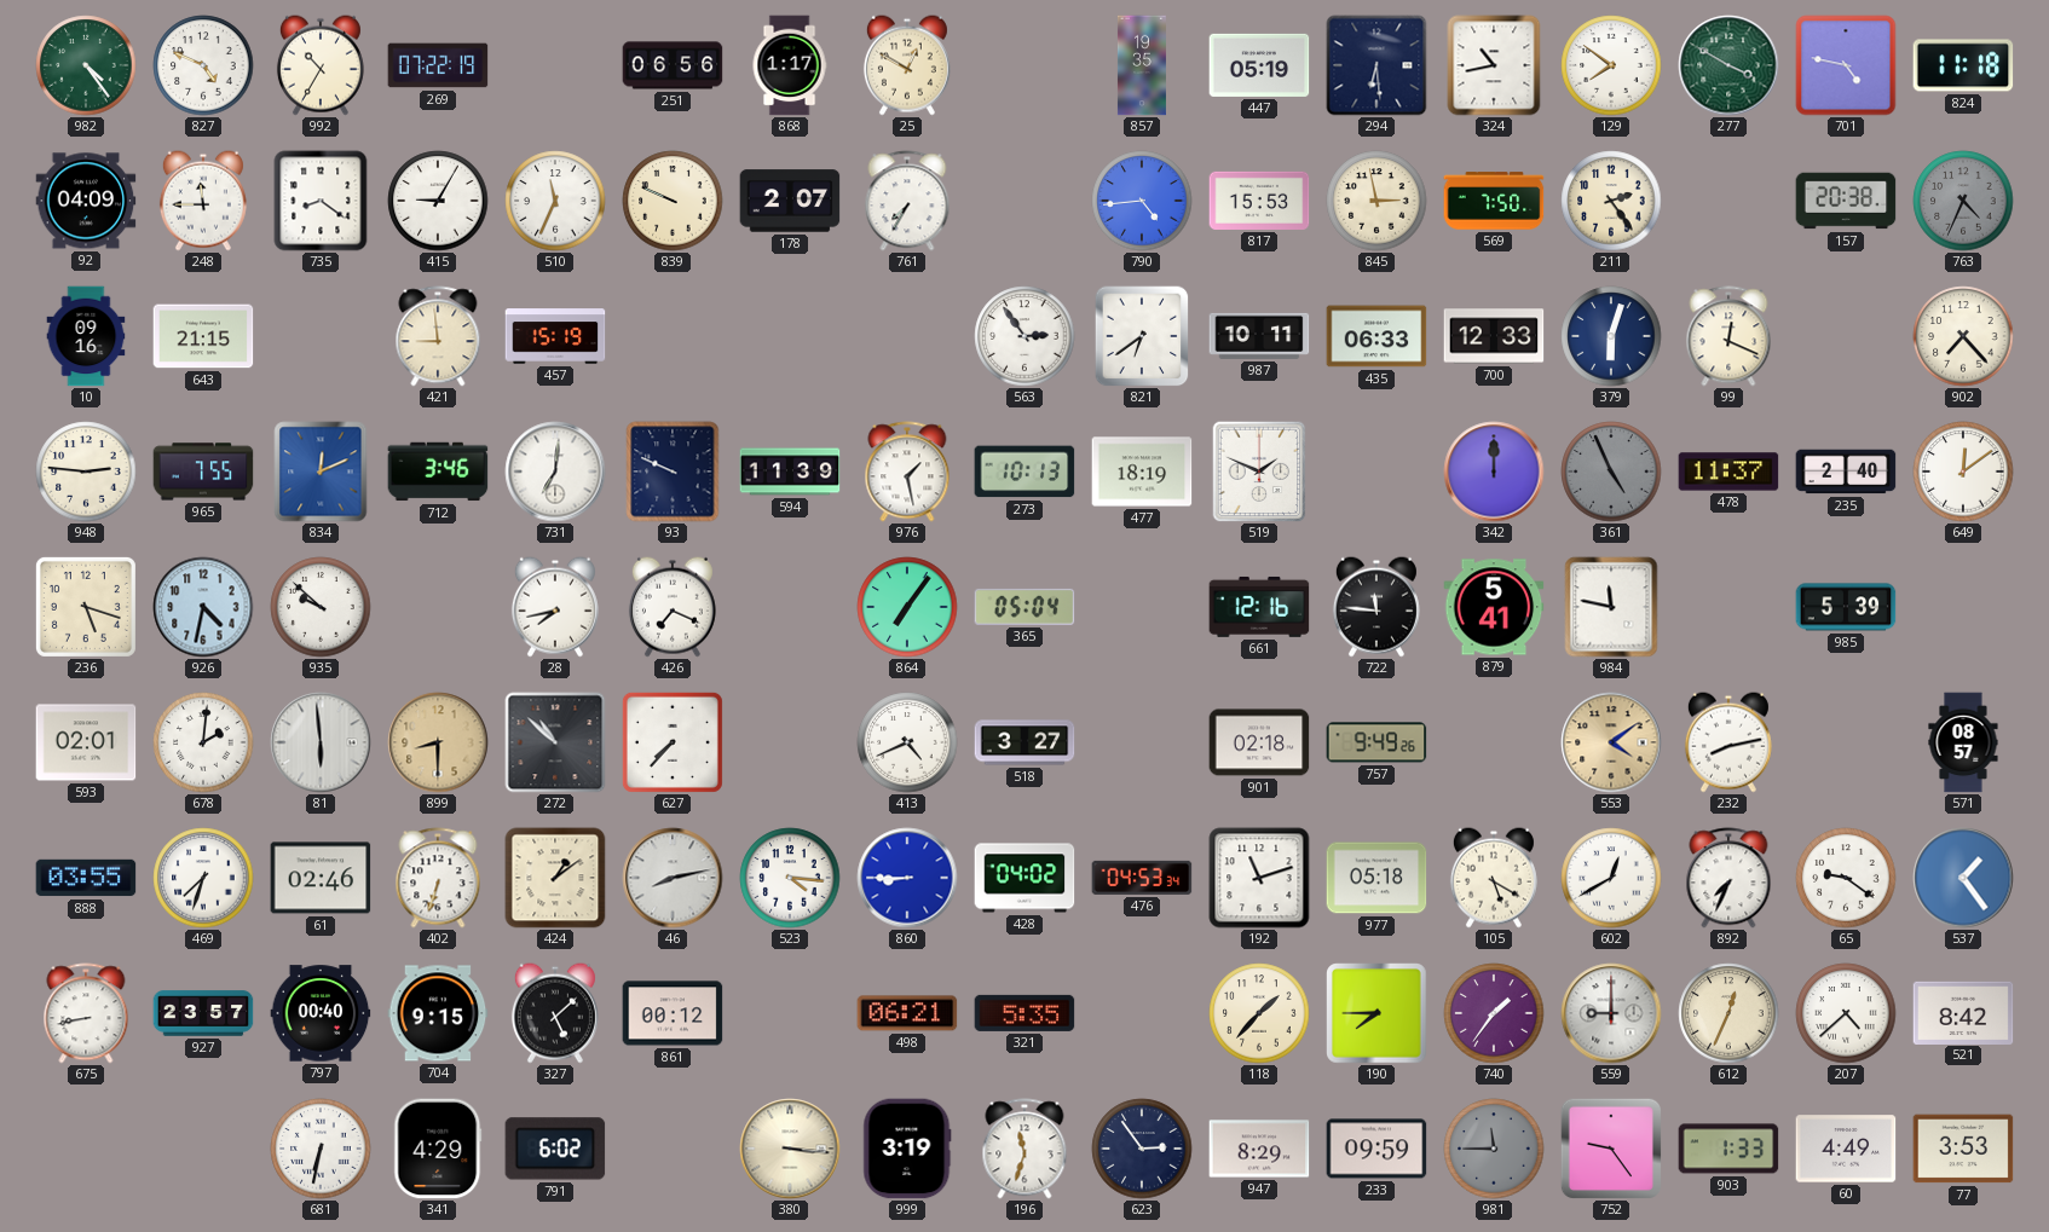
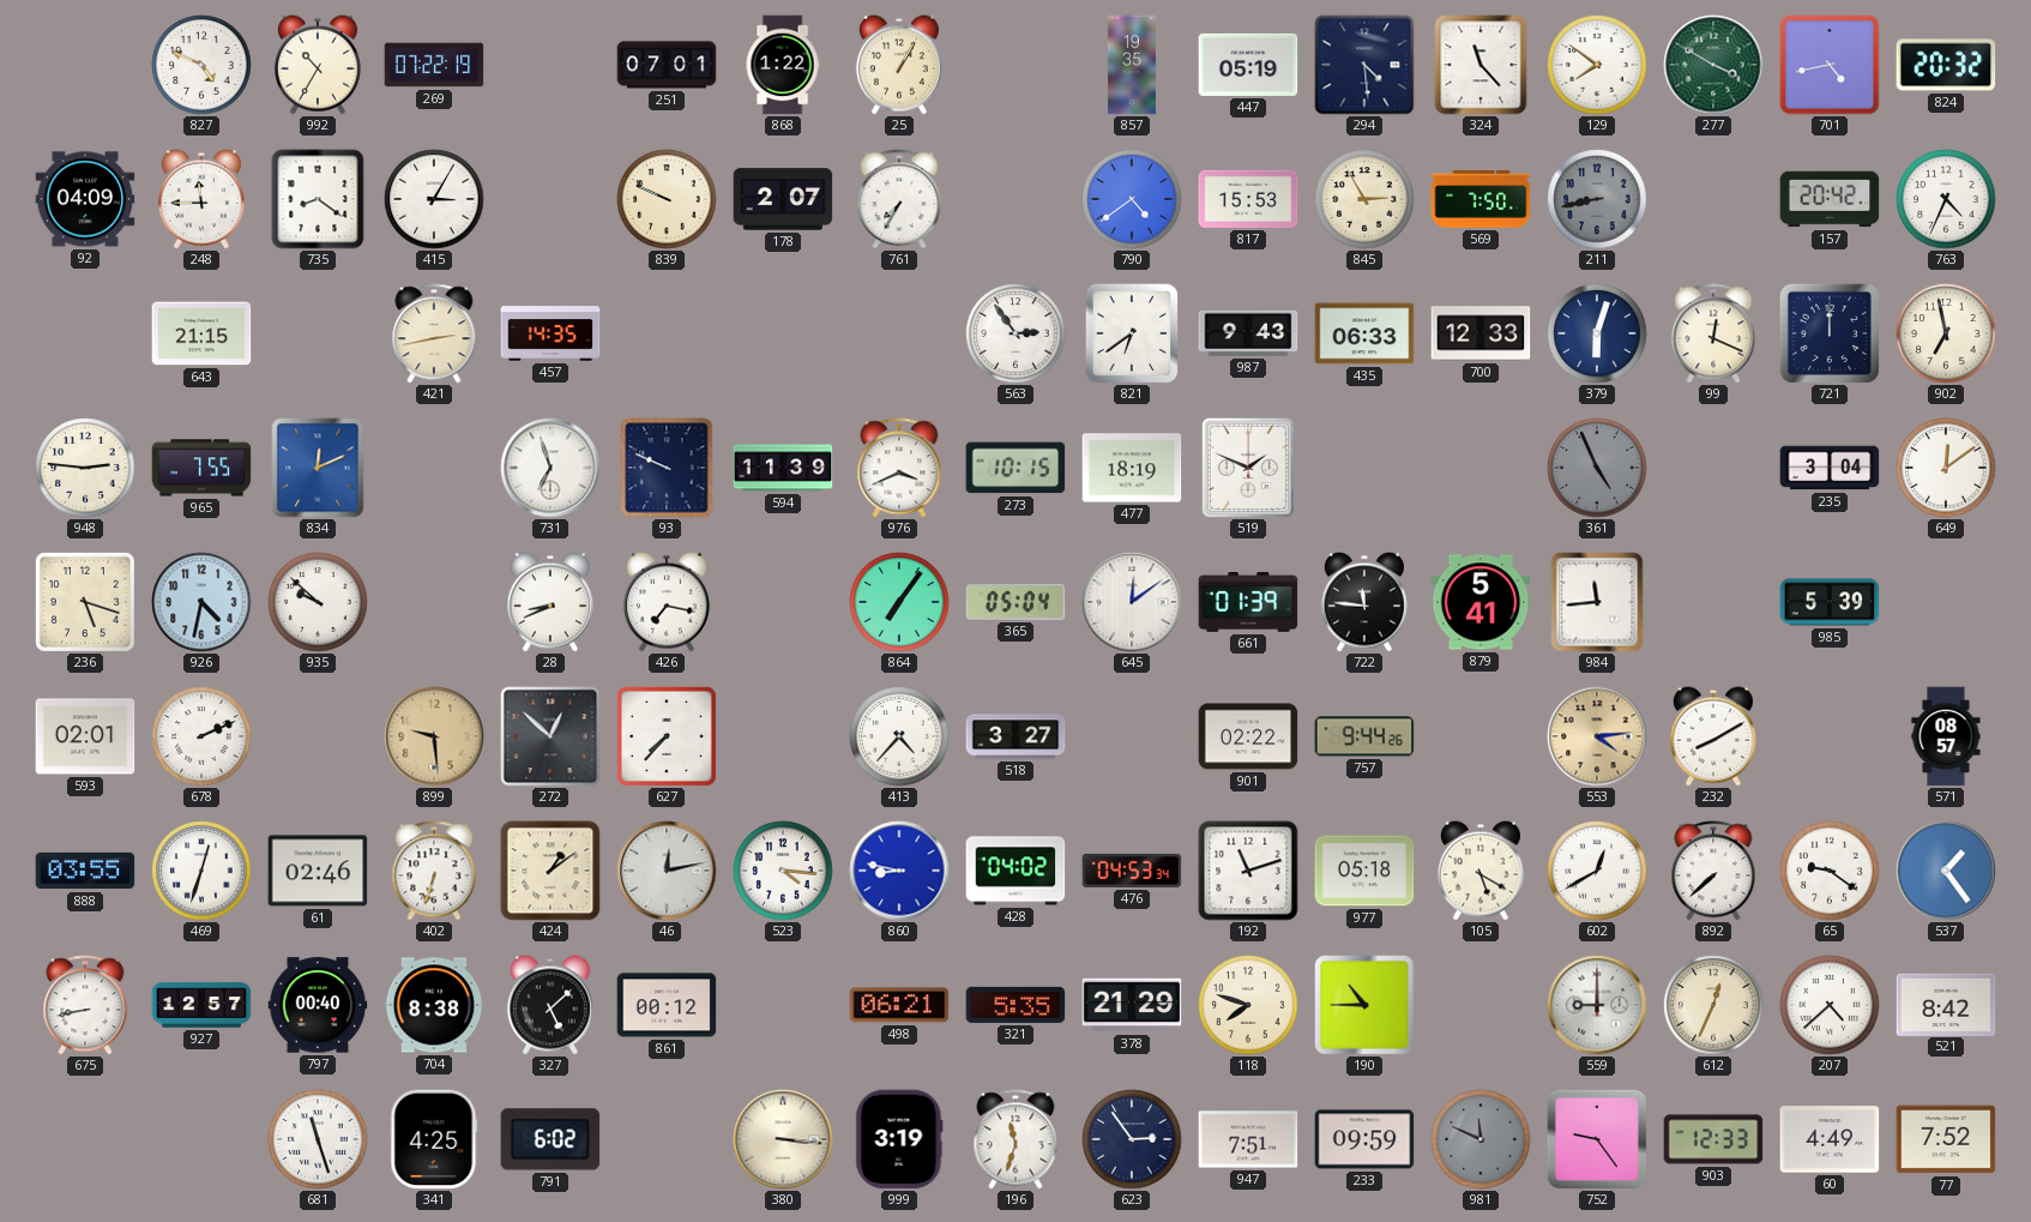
982: 4:24 -> none
251: 06:56 -> 07:01
868: 1:17 -> 1:22
25: 12:50 -> 1:05
294: 6:29 -> 4:29
324: 10:43 -> 11:23
701: 4:47 -> 4:43
824: 11:18 -> 20:32
415: 9:05 -> 3:05
510: 11:34 -> none
790: 4:44 -> 4:39
845: 2:58 -> 2:55
211: 2:24 -> 8:43
211 dial: cream -> grey
157: 20:38 -> 20:42
763 dial: grey -> white
10: 09:16 -> none
421: 8:59 -> 2:43
457: 15:19 -> 14:35
987: 10:11 -> 9:43
721: none -> 12:00
902: 7:23 -> 6:58
712: 3:46 -> none
731: 7:01 -> 6:57
976: 1:28 -> 3:41
273: 10:13 -> 10:15
342: 12:00 -> none
478: 11:37 -> none
235: 2:40 -> 3:04
28: 7:43 -> 8:41
426: 7:19 -> 7:17
645: none -> 12:09
661: 12:16 -> 01:39
984: 11:47 -> 11:44
678: 2:01 -> 2:11
81: 5:59 -> none
899: 8:30 -> 9:29
272: 10:52 -> 12:52
413: 4:41 -> 4:37
901: 02:18 -> 02:22
757: 9:49 -> 9:44
553: 4:09 -> 4:14
232: 8:13 -> 8:10
469: 7:33 -> 12:33
46: 8:13 -> 12:13
860: 8:45 -> 8:47
892: 7:34 -> 7:38
927: 23:57 -> 12:57
704: 9:15 -> 8:38
378: none -> 21:29
118: 1:37 -> 7:48
190: 7:45 -> 10:45
740: 1:36 -> none
681: 6:32 -> 11:27
341: 4:29 -> 4:25
947: 8:29 -> 7:51
981: 11:45 -> 11:49
903: 1:33 -> 12:33
77: 3:53 -> 7:52
